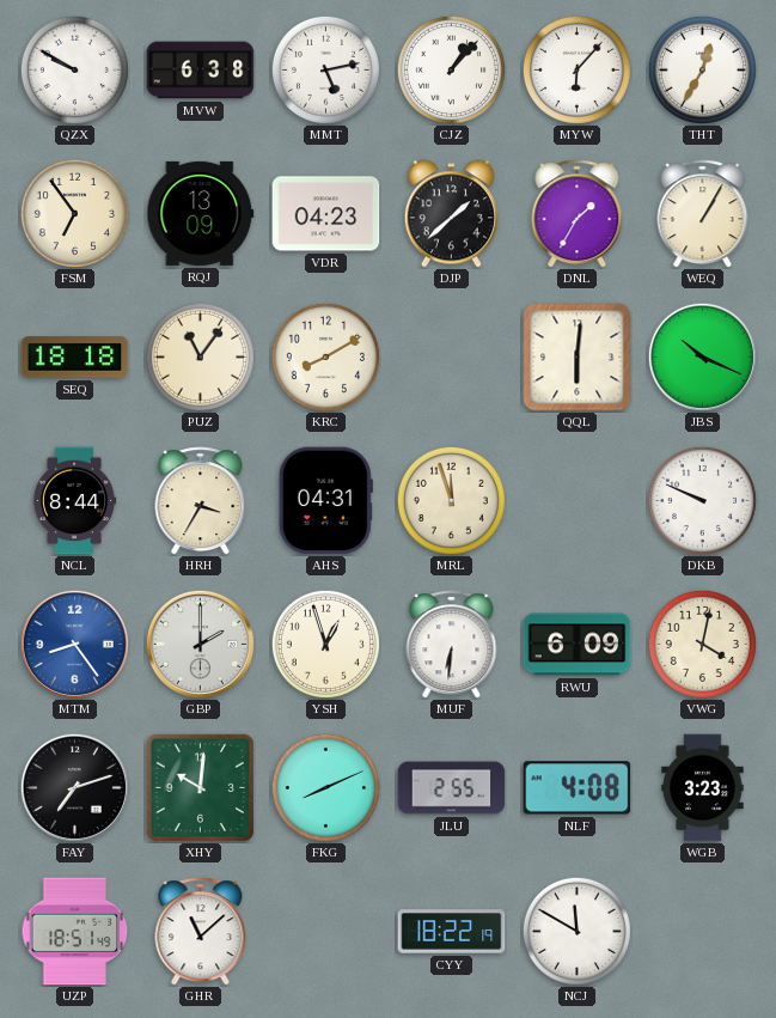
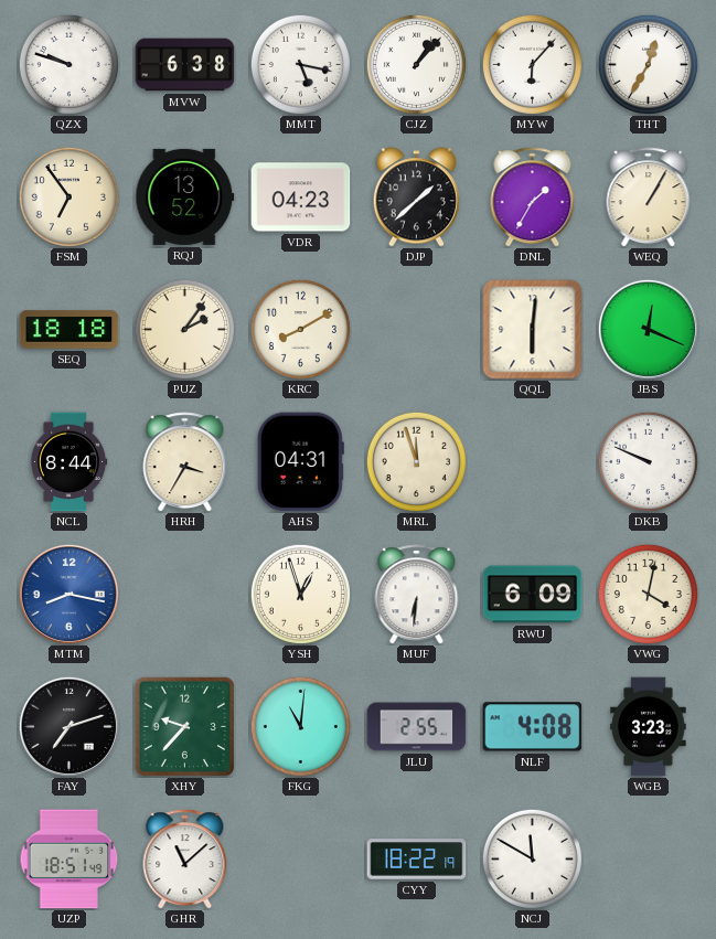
QZX: 9:50 -> 9:48
MMT: 5:13 -> 5:17
RQJ: 13:09 -> 13:52
PUZ: 11:06 -> 2:06
JBS: 10:19 -> 12:19
MTM: 8:24 -> 8:17
GBP: 2:00 -> none
XHY: 10:01 -> 9:37
FKG: 8:11 -> 11:01
